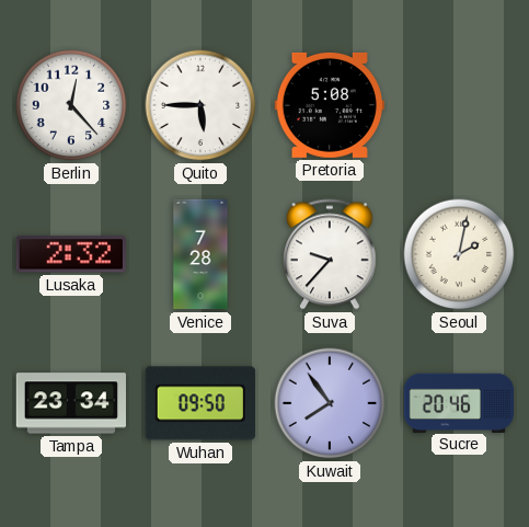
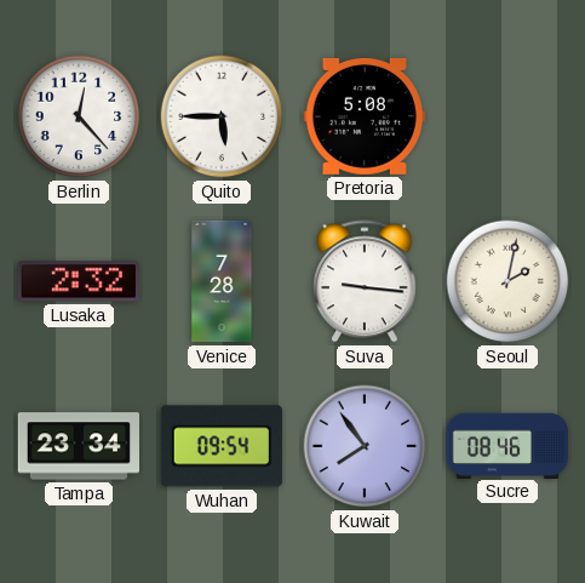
Suva: 9:37 -> 9:16
Wuhan: 09:50 -> 09:54
Sucre: 20:46 -> 08:46
